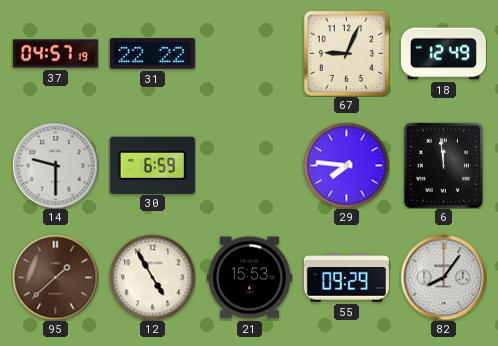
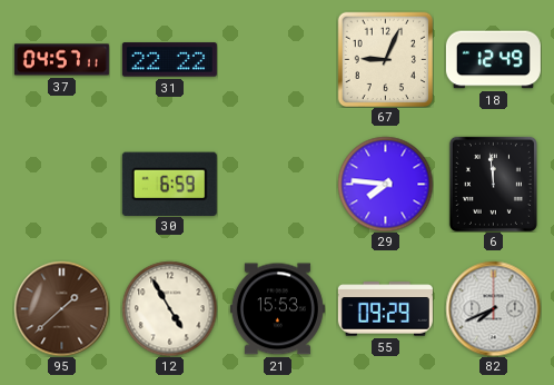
37: 04:57:19 -> 04:57:11
14: 9:30 -> none
82: 8:06 -> 7:41
